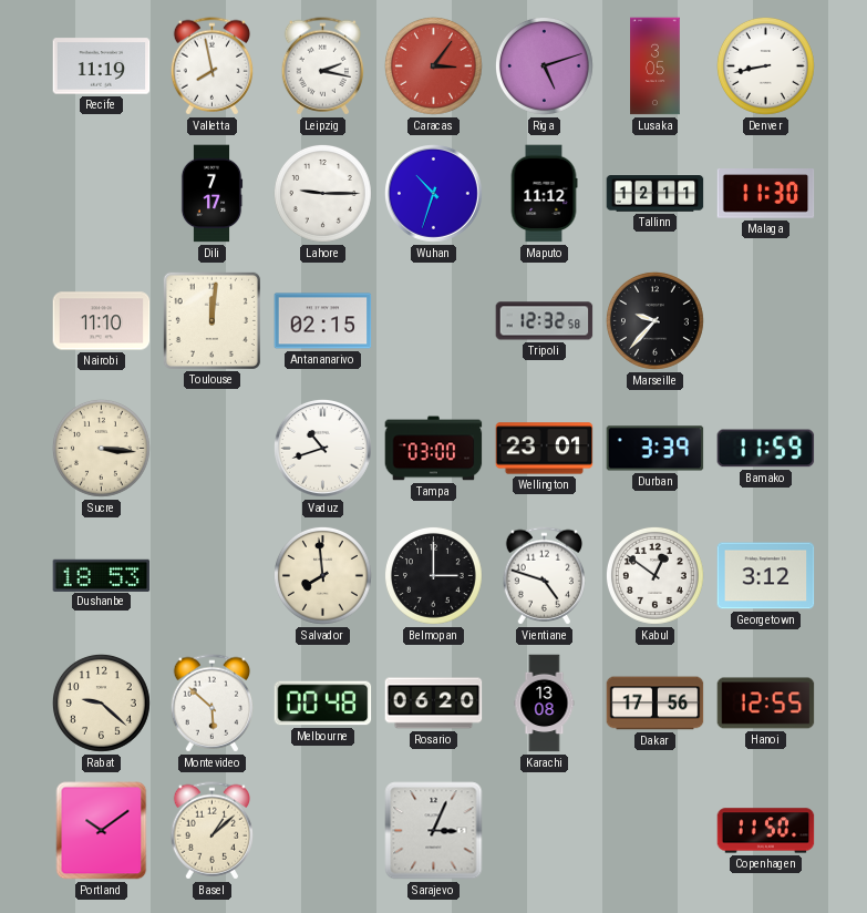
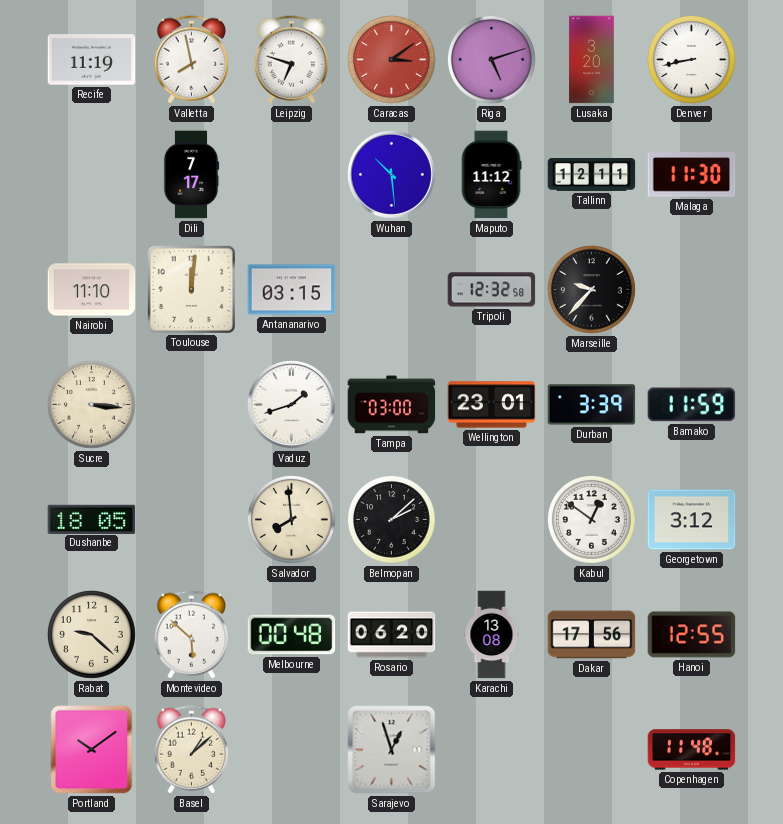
Leipzig: 2:17 -> 6:48
Caracas: 3:06 -> 3:09
Lusaka: 3:05 -> 3:20
Lahore: 9:15 -> none
Wuhan: 10:33 -> 10:29
Antananarivo: 02:15 -> 03:15
Vaduz: 10:42 -> 1:42
Dushanbe: 18:53 -> 18:05
Belmopan: 3:00 -> 2:08
Vientiane: 4:48 -> none
Sarajevo: 3:04 -> 12:57
Copenhagen: 11:50 -> 11:48
